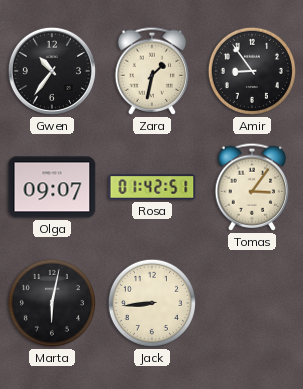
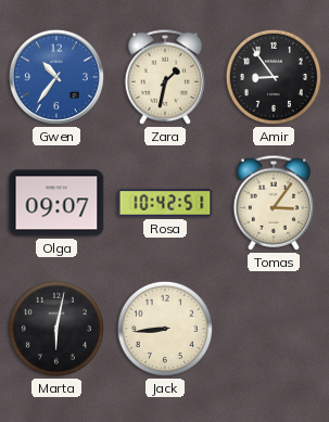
Gwen dial: black -> blue
Rosa: 01:42 -> 10:42
